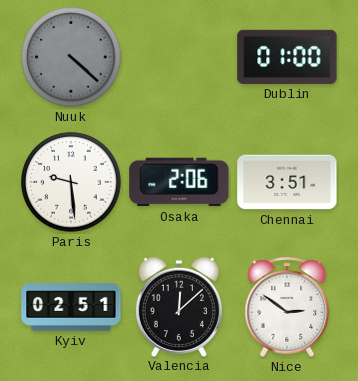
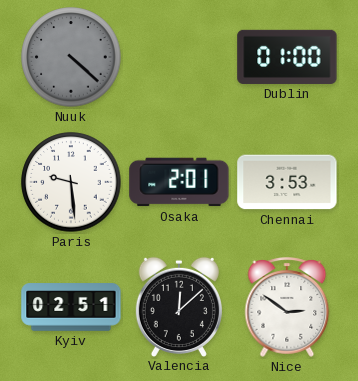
Osaka: 2:06 -> 2:01
Chennai: 3:51 -> 3:53
